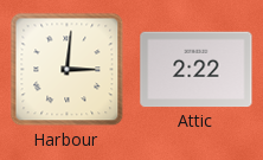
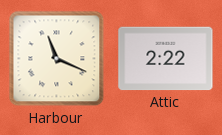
Harbour: 3:01 -> 11:19
